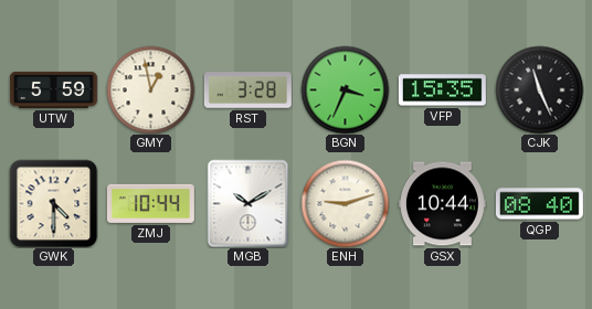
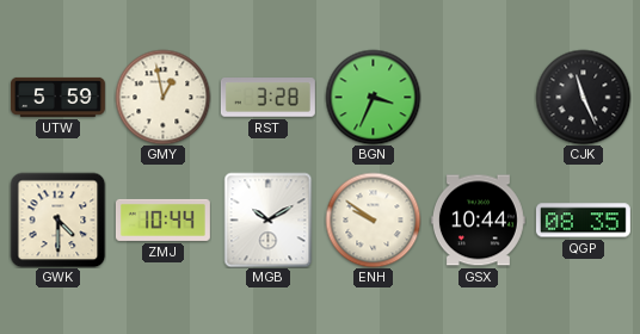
VFP: 15:35 -> none
ENH: 9:12 -> 9:51
QGP: 08:40 -> 08:35
